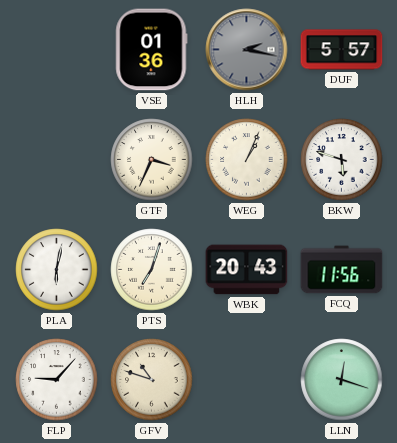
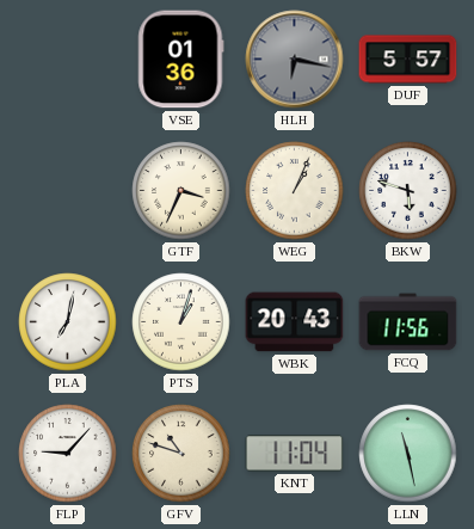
HLH: 2:17 -> 6:17
PLA: 6:02 -> 7:02
PTS: 7:03 -> 1:03
KNT: none -> 11:04
LLN: 12:18 -> 11:28
